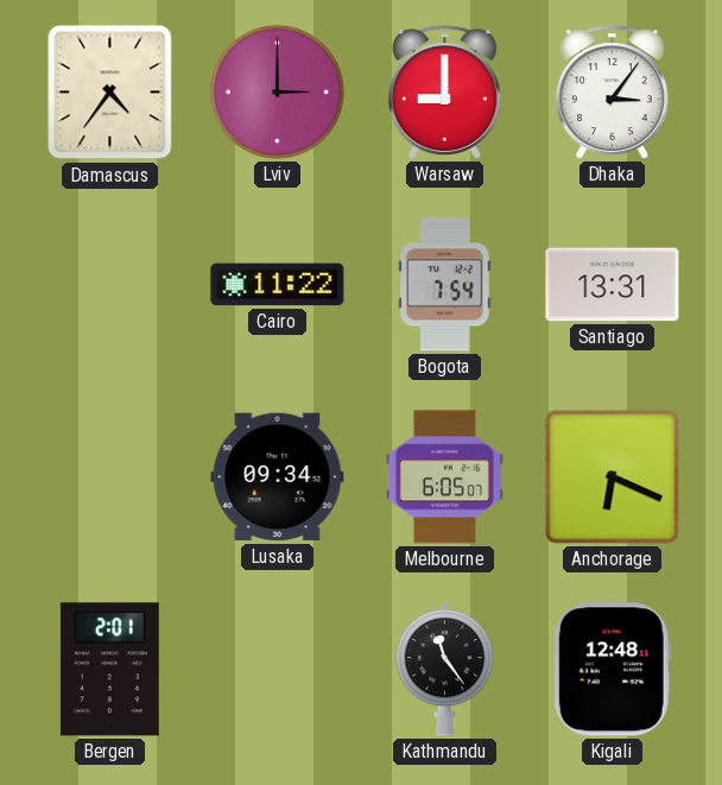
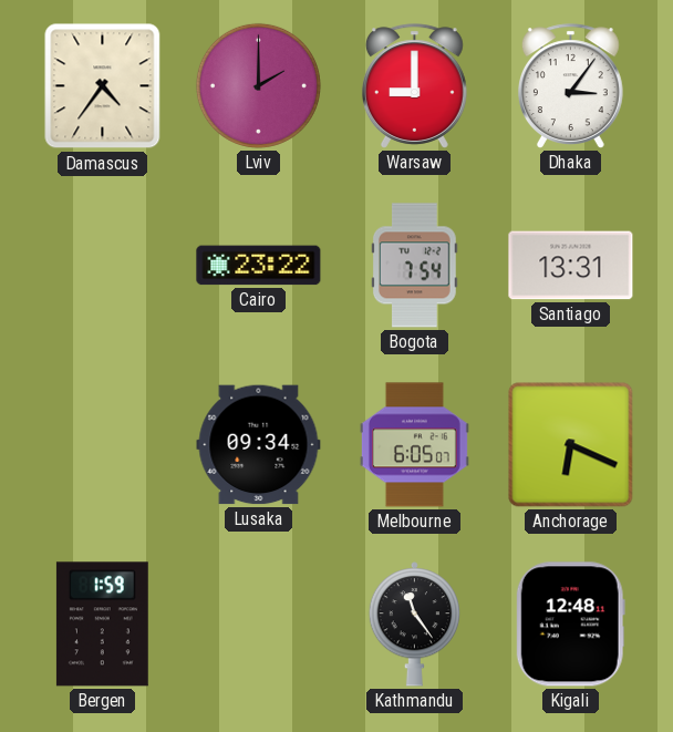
Lviv: 3:00 -> 2:00
Cairo: 11:22 -> 23:22
Bergen: 2:01 -> 1:59
